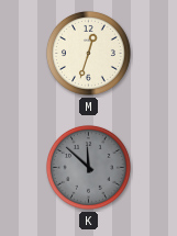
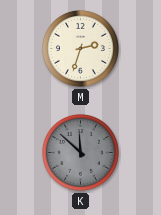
M: 12:33 -> 2:33
